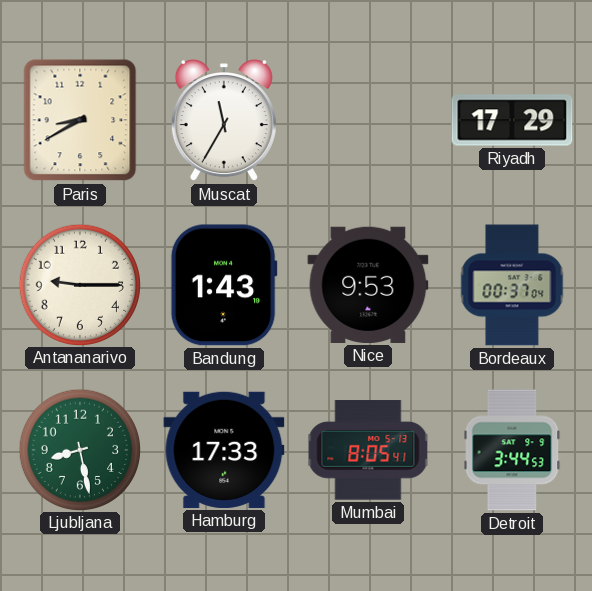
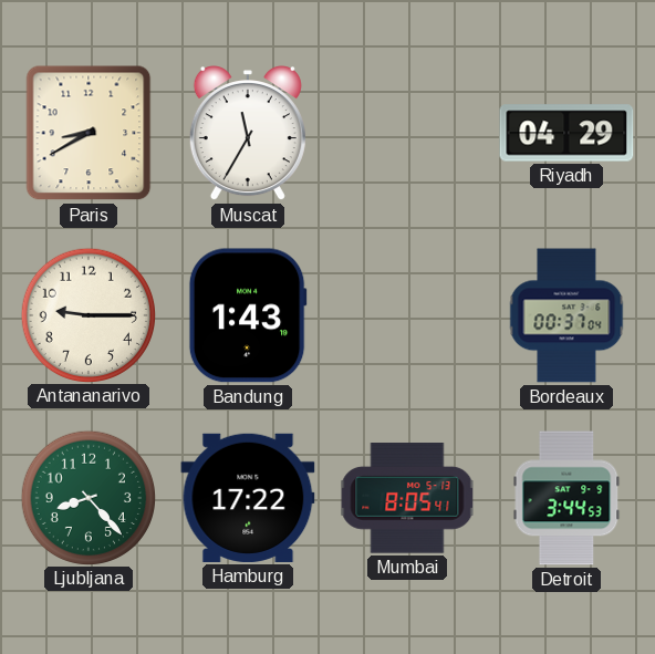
Riyadh: 17:29 -> 04:29
Nice: 9:53 -> none
Ljubljana: 8:28 -> 8:23
Hamburg: 17:33 -> 17:22
